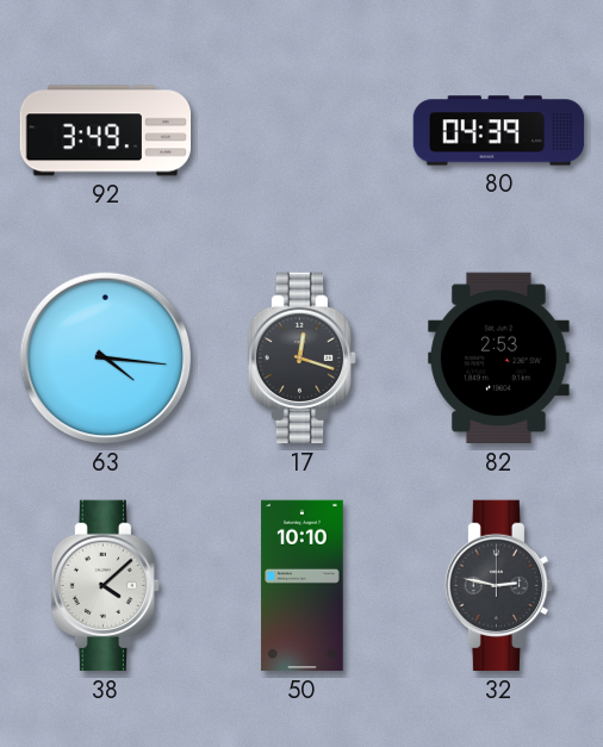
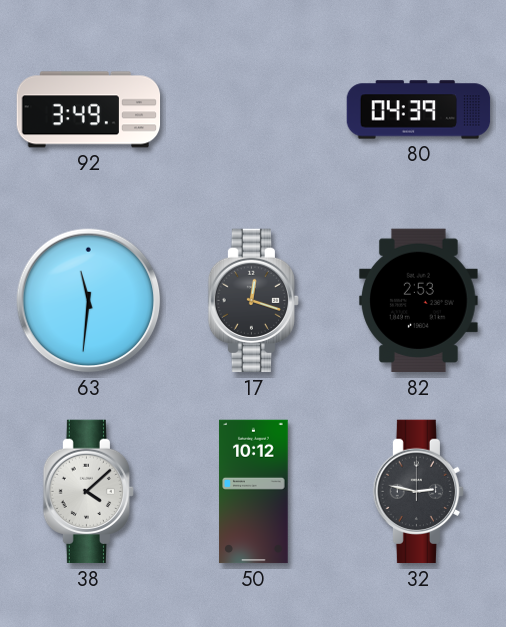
63: 4:16 -> 11:31
50: 10:10 -> 10:12
